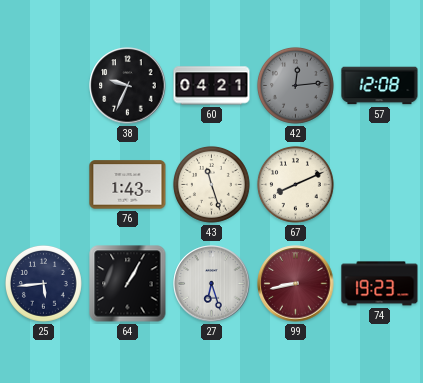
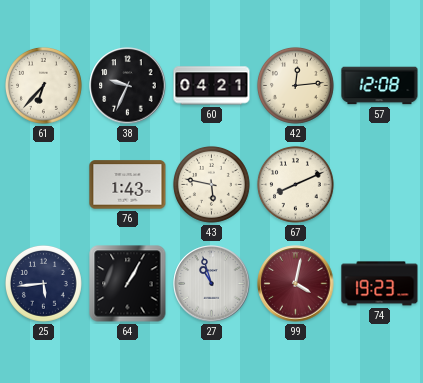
61: none -> 6:37
42 dial: grey -> cream
43: 11:27 -> 5:47
27: 6:27 -> 10:57
99: 8:43 -> 4:02
